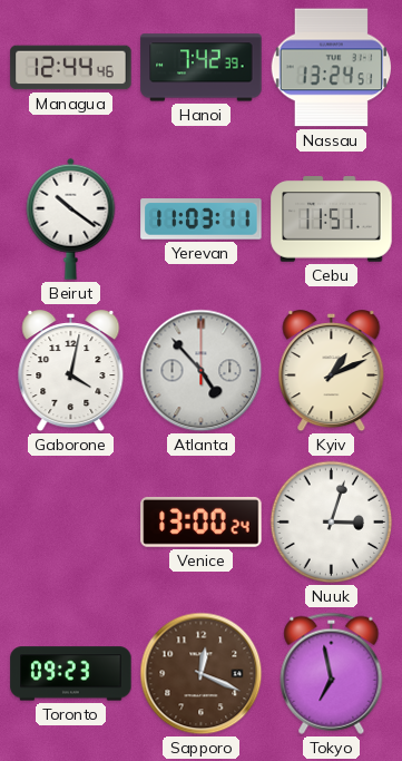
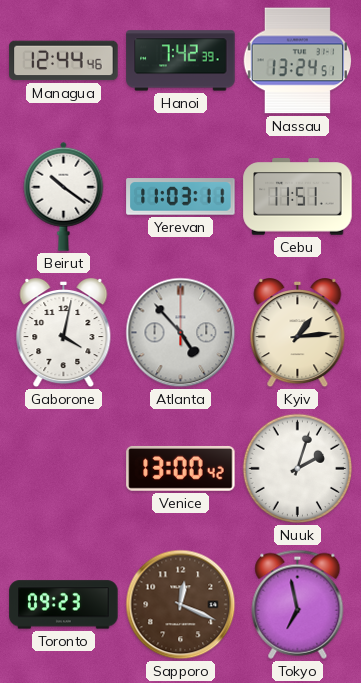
Kyiv: 1:11 -> 1:14
Venice: 13:00:24 -> 13:00:42
Nuuk: 3:03 -> 2:03
